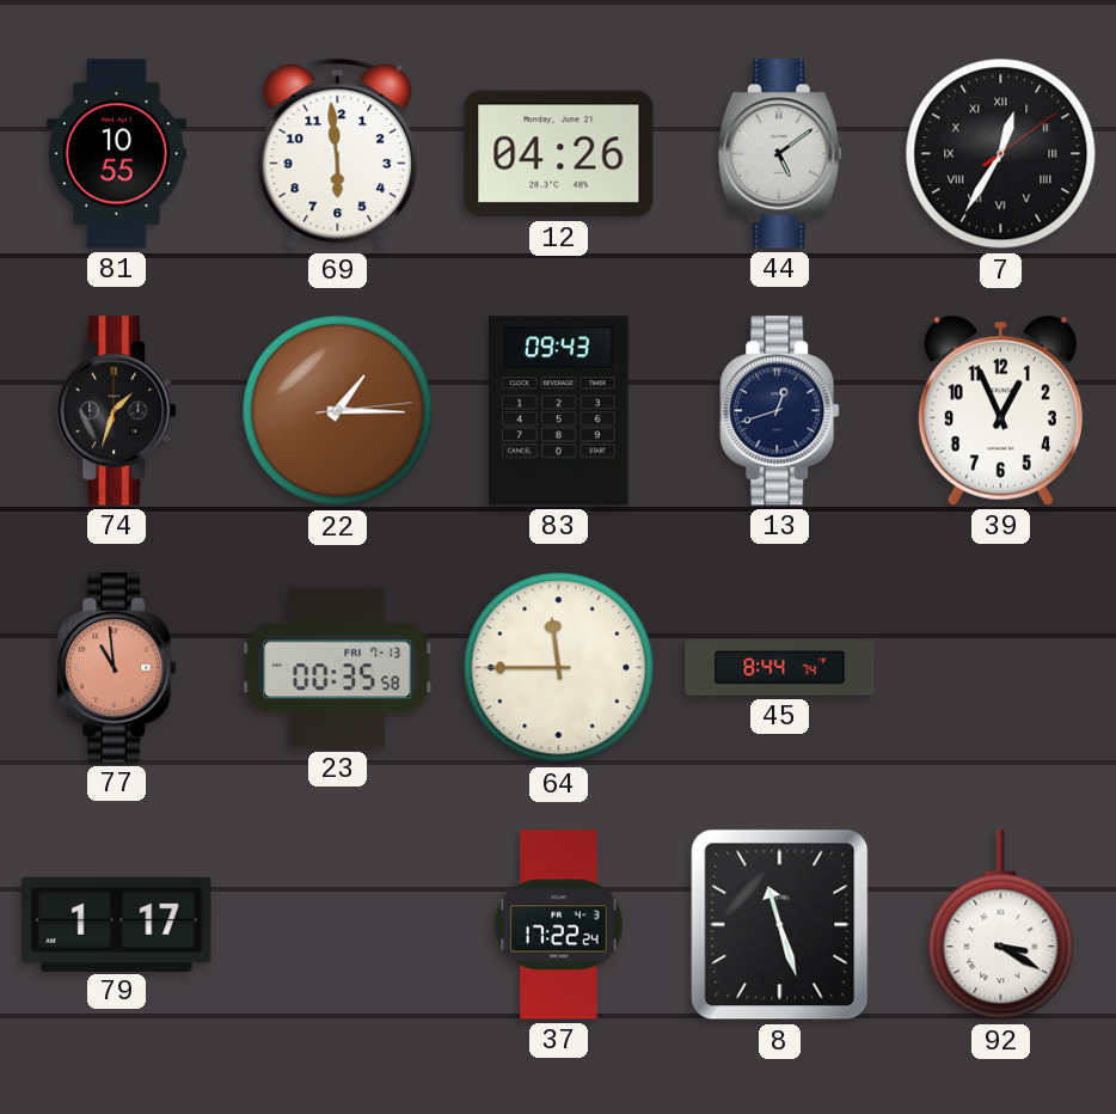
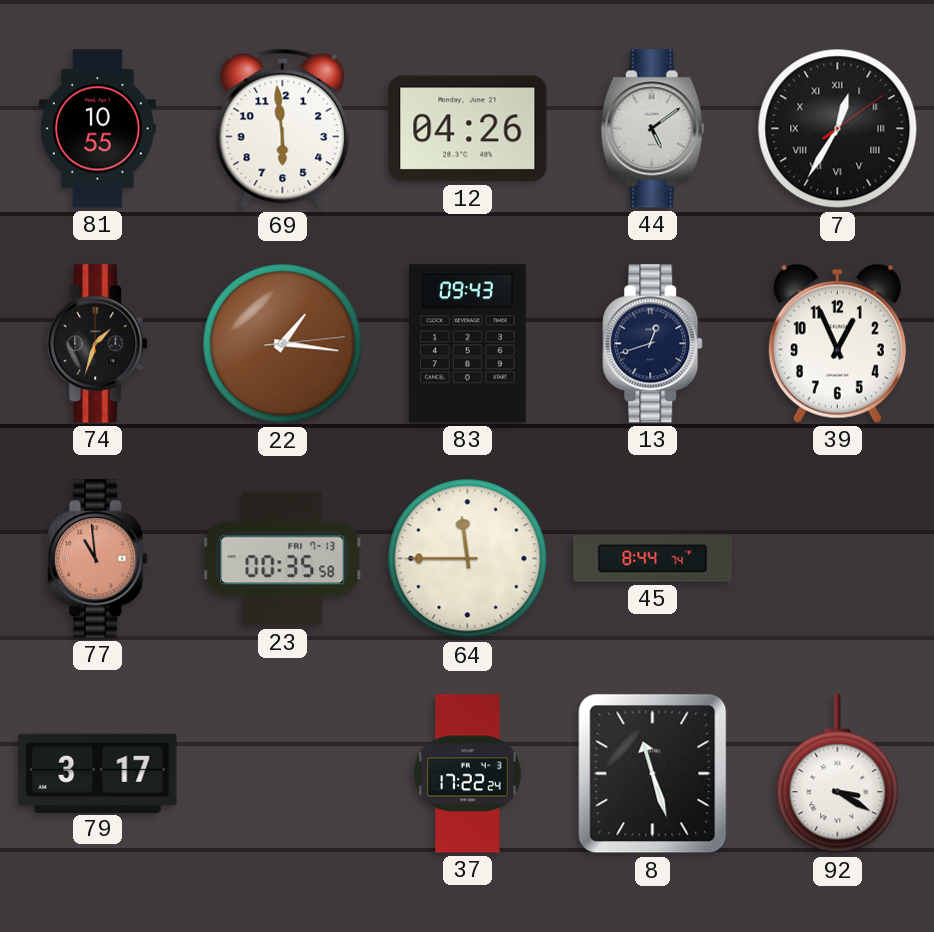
22: 1:15 -> 1:16
79: 1:17 -> 3:17
